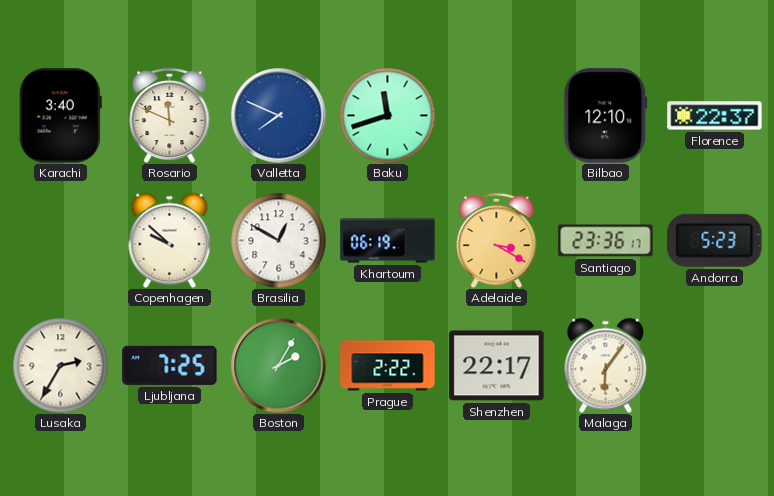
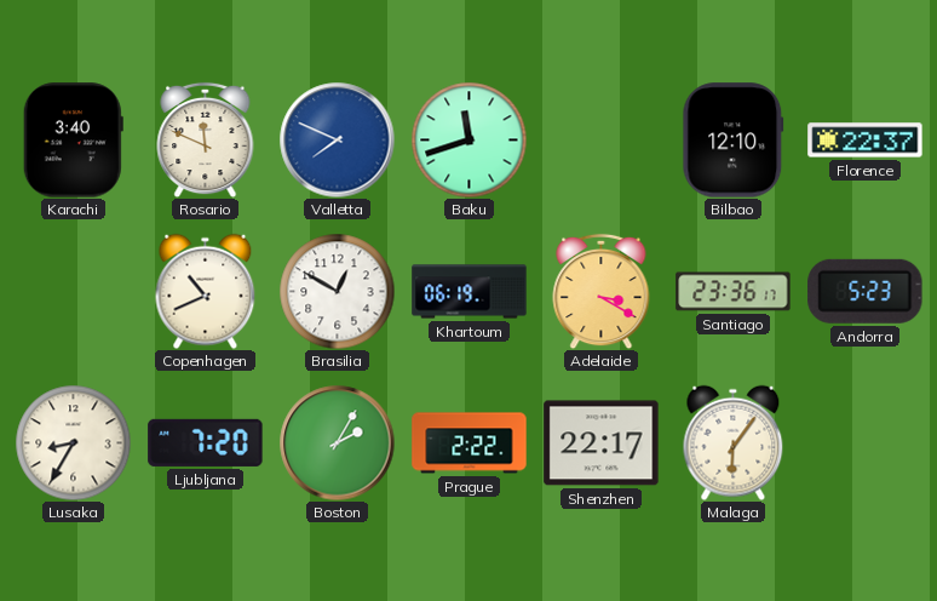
Copenhagen: 9:52 -> 10:41
Lusaka: 2:35 -> 8:35
Ljubljana: 7:25 -> 7:20
